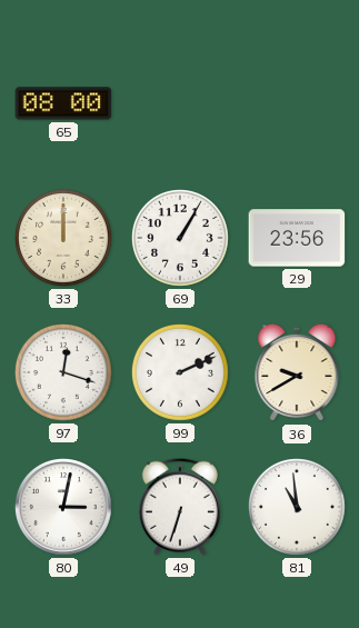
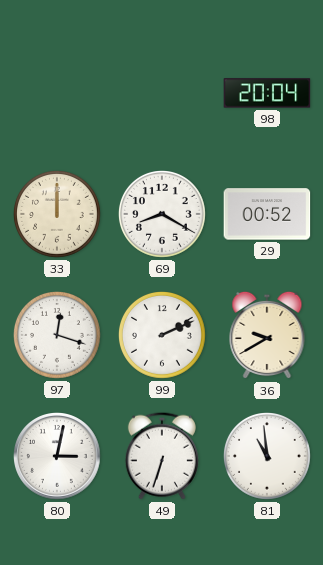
65: 08:00 -> none
98: none -> 20:04
69: 1:05 -> 8:20
29: 23:56 -> 00:52
